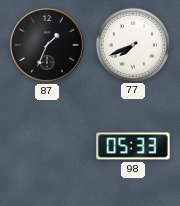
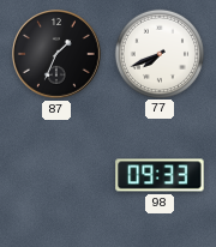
98: 05:33 -> 09:33
